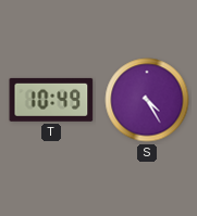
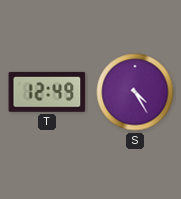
T: 10:49 -> 12:49
